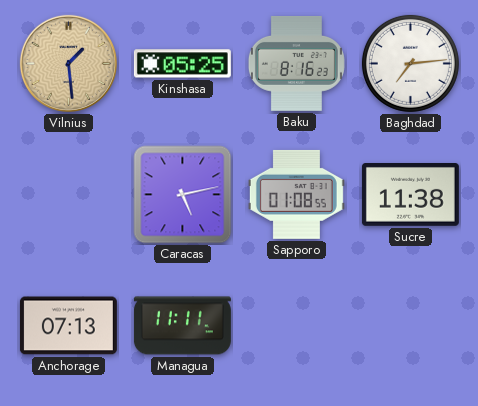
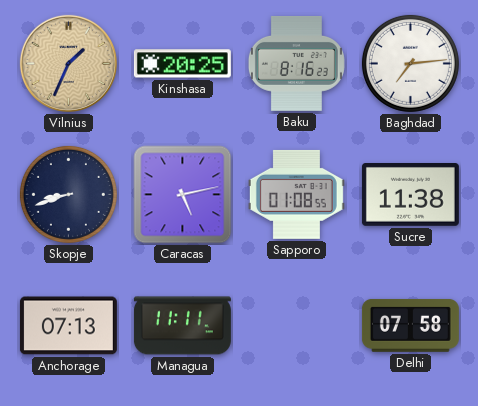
Vilnius: 1:29 -> 1:34
Kinshasa: 05:25 -> 20:25
Skopje: none -> 8:42
Delhi: none -> 07:58
